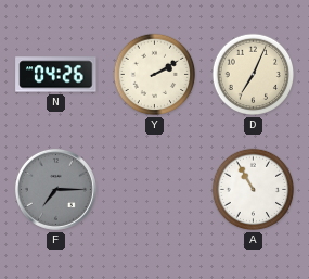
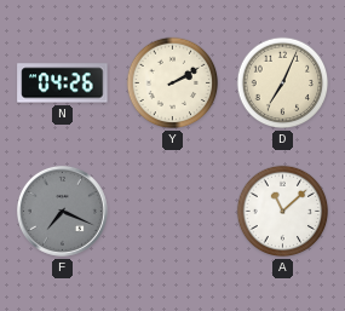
F: 7:15 -> 7:19
A: 10:55 -> 11:08
